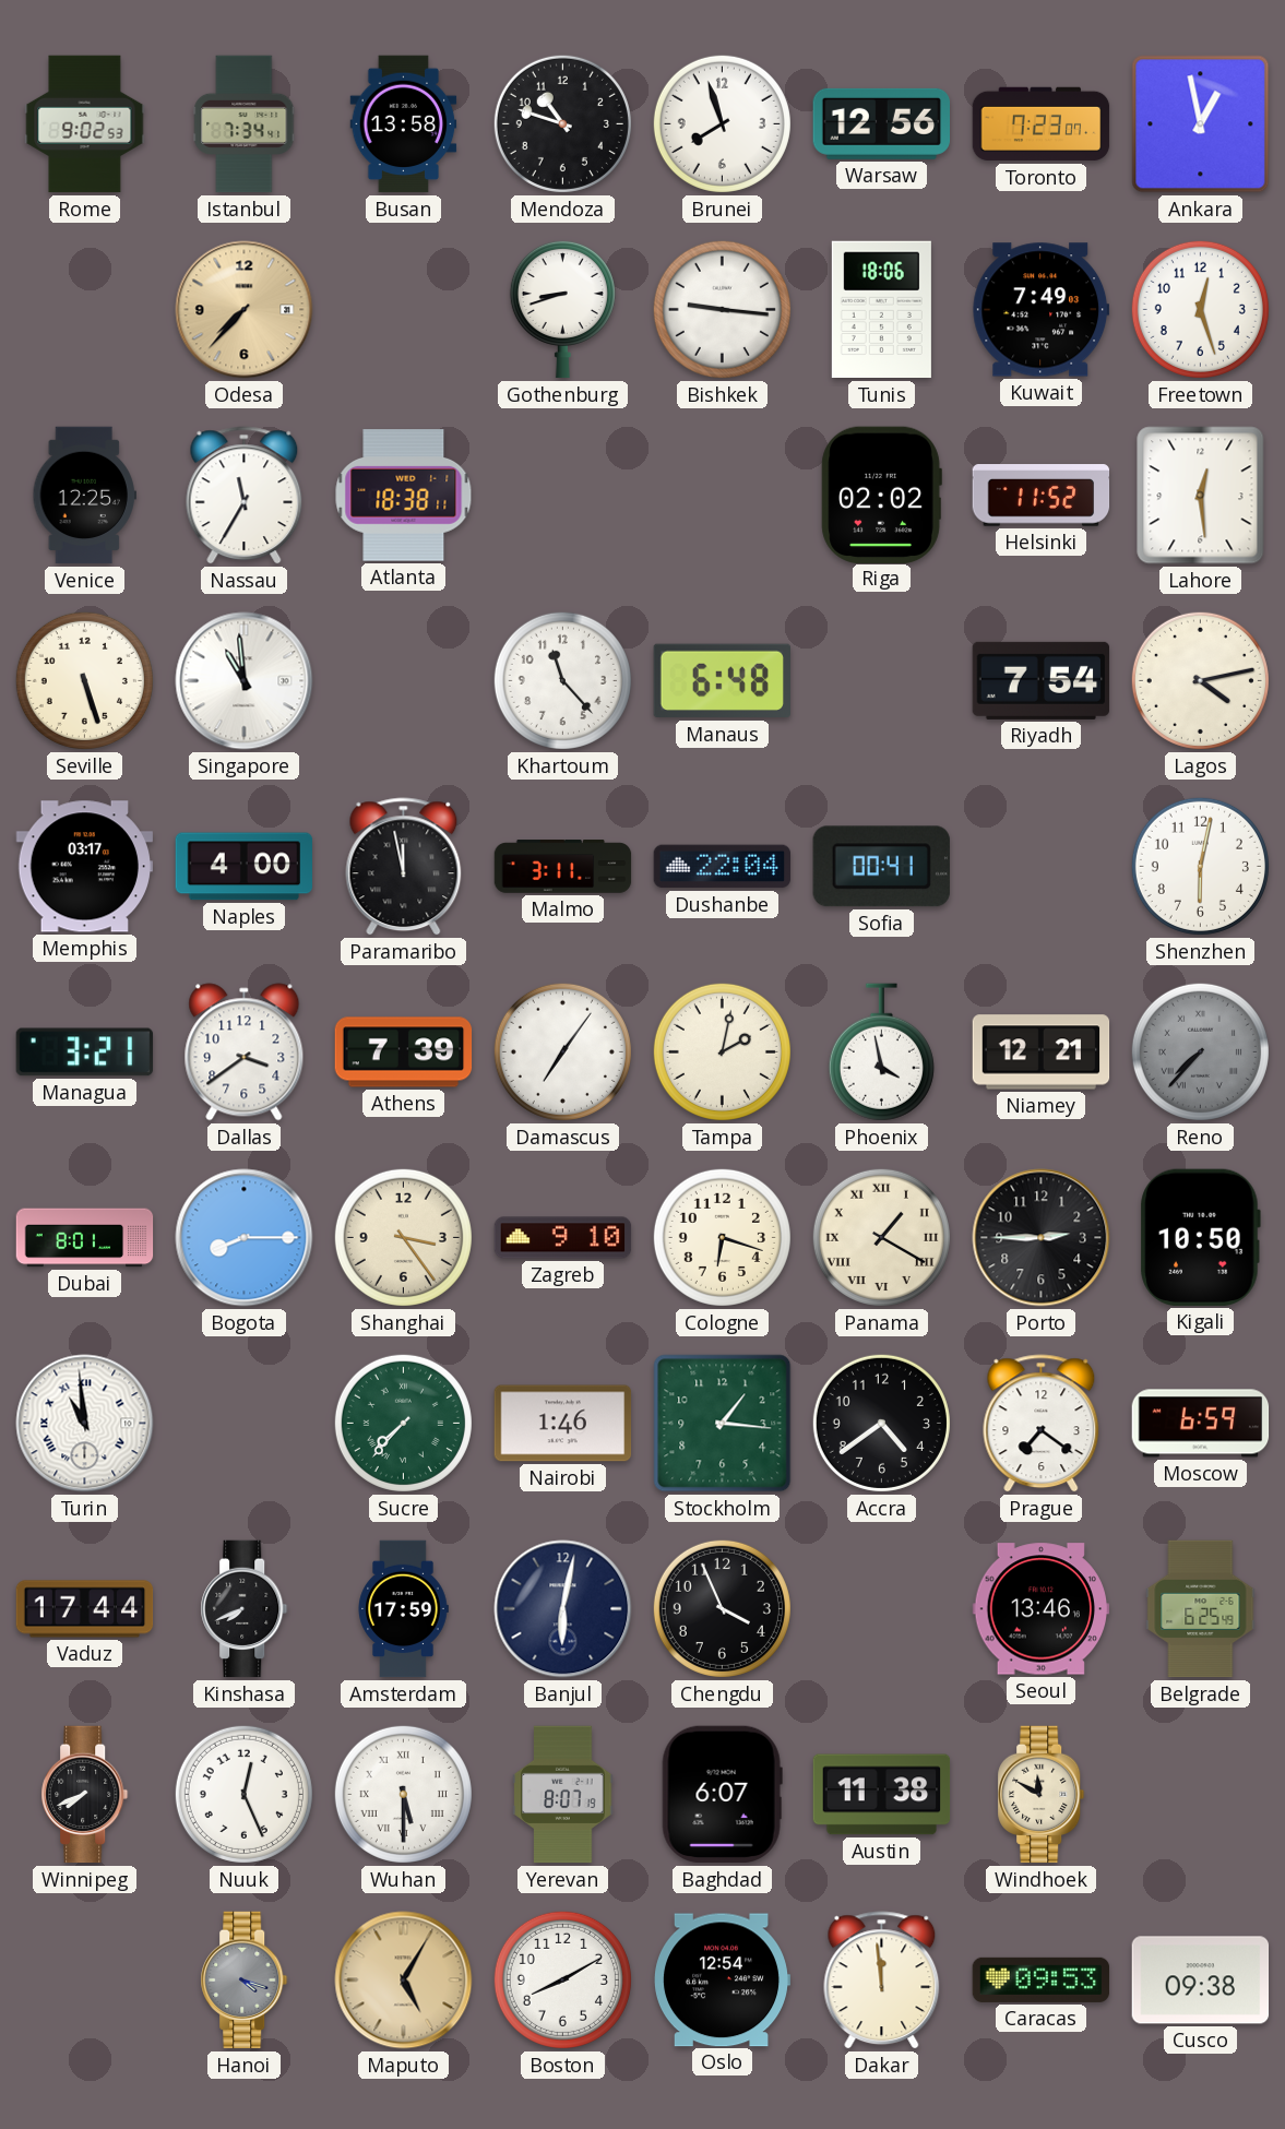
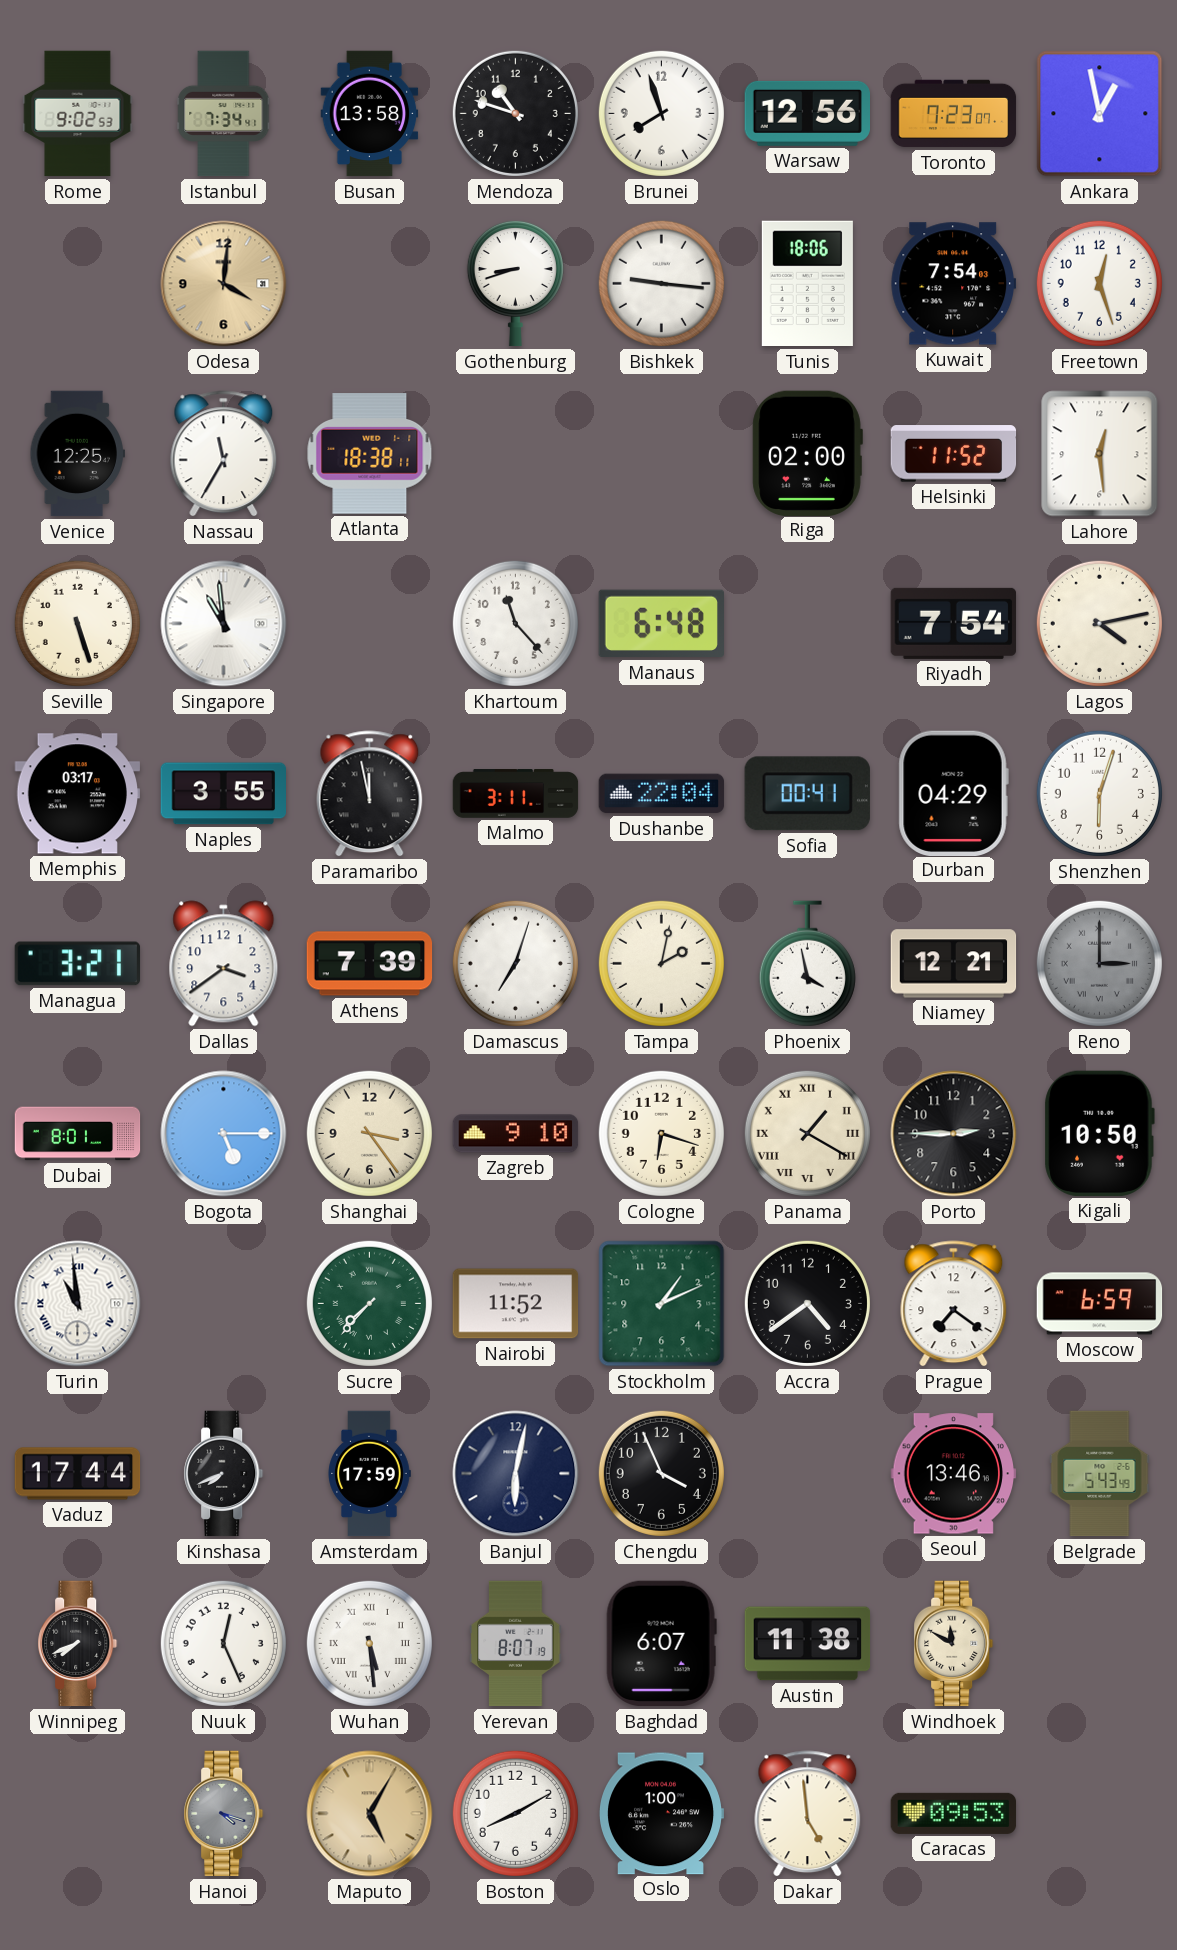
Odesa: 7:37 -> 4:01
Kuwait: 7:49 -> 7:54
Riga: 02:02 -> 02:00
Naples: 4:00 -> 3:55
Durban: none -> 04:29
Shenzhen: 6:02 -> 6:03
Damascus: 7:06 -> 7:03
Reno: 7:37 -> 3:00
Bogota: 8:15 -> 5:15
Nairobi: 1:46 -> 11:52
Stockholm: 1:16 -> 1:11
Belgrade: 6:25 -> 5:43
Wuhan: 5:30 -> 5:29
Oslo: 12:54 -> 1:00
Dakar: 11:59 -> 4:59
Cusco: 09:38 -> none
